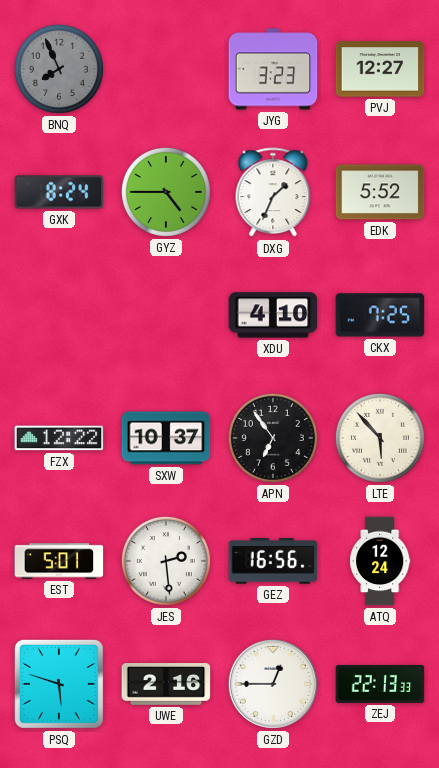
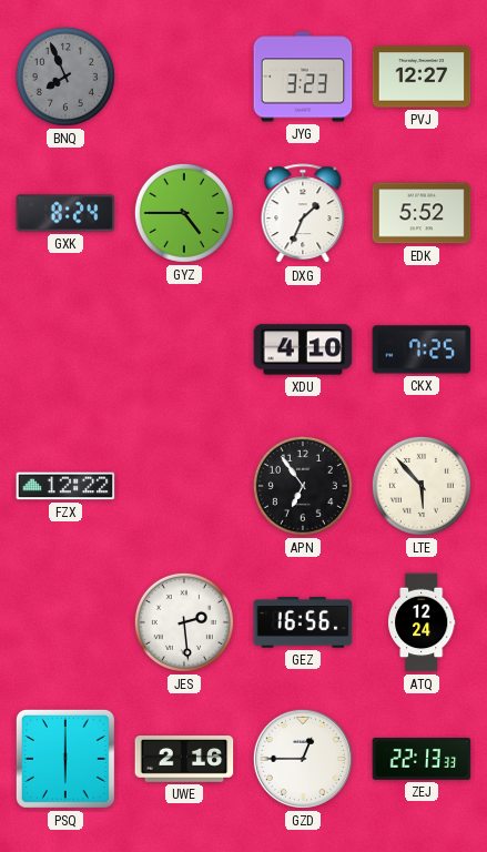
SXW: 10:37 -> none
EST: 5:01 -> none
PSQ: 5:48 -> 6:00
